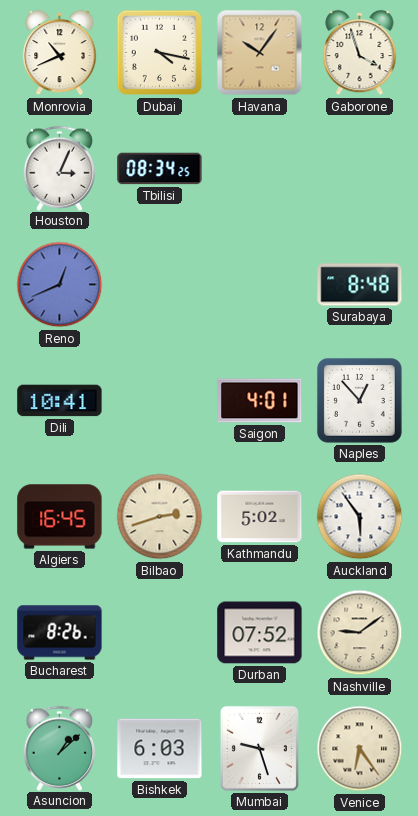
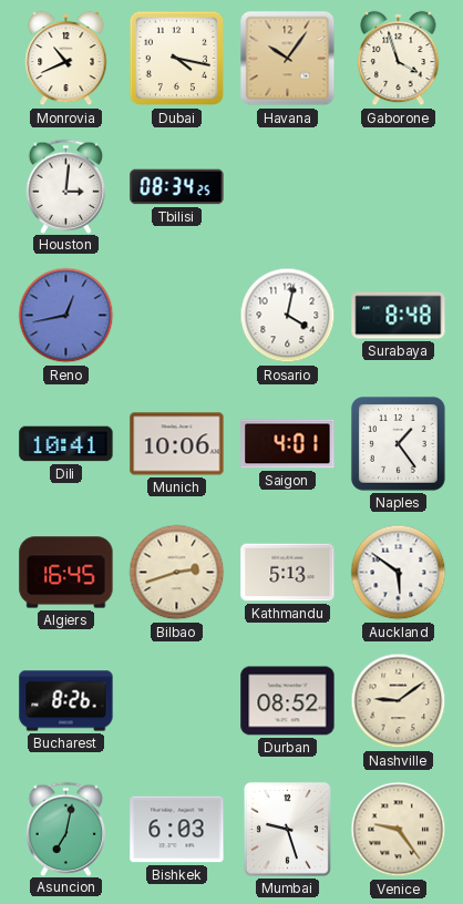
Houston: 3:04 -> 3:01
Reno: 12:41 -> 12:43
Rosario: none -> 4:02
Munich: none -> 10:06
Naples: 12:53 -> 1:24
Kathmandu: 5:02 -> 5:13
Auckland: 5:54 -> 5:51
Durban: 07:52 -> 08:52
Asuncion: 1:08 -> 7:02
Venice: 6:24 -> 9:24
